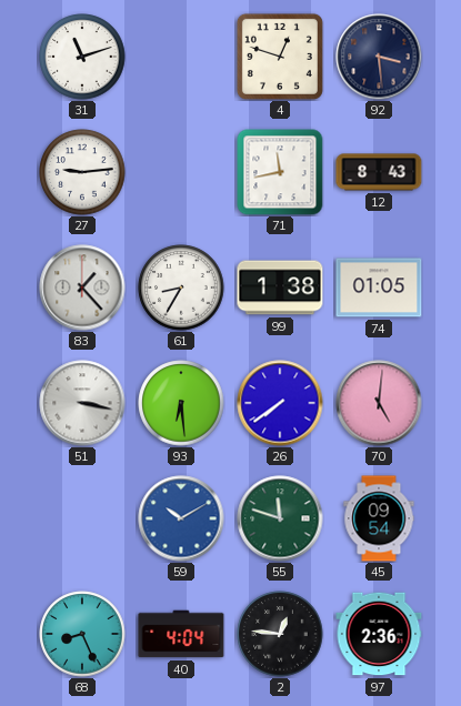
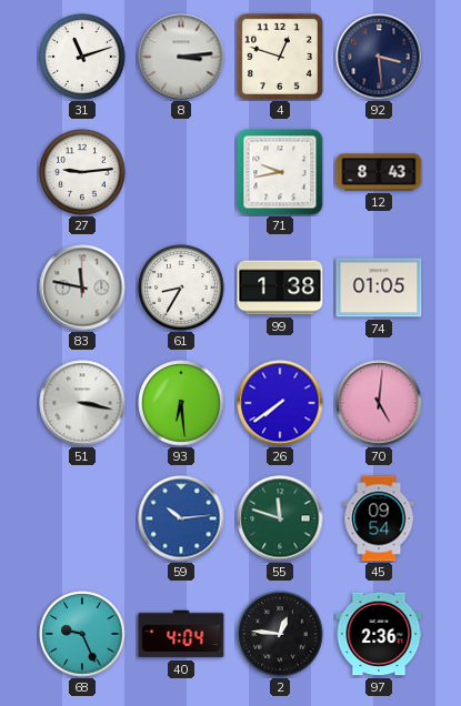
8: none -> 3:14
71: 11:43 -> 9:43
83: 1:23 -> 11:47
59: 10:10 -> 10:14
68: 8:26 -> 9:26
